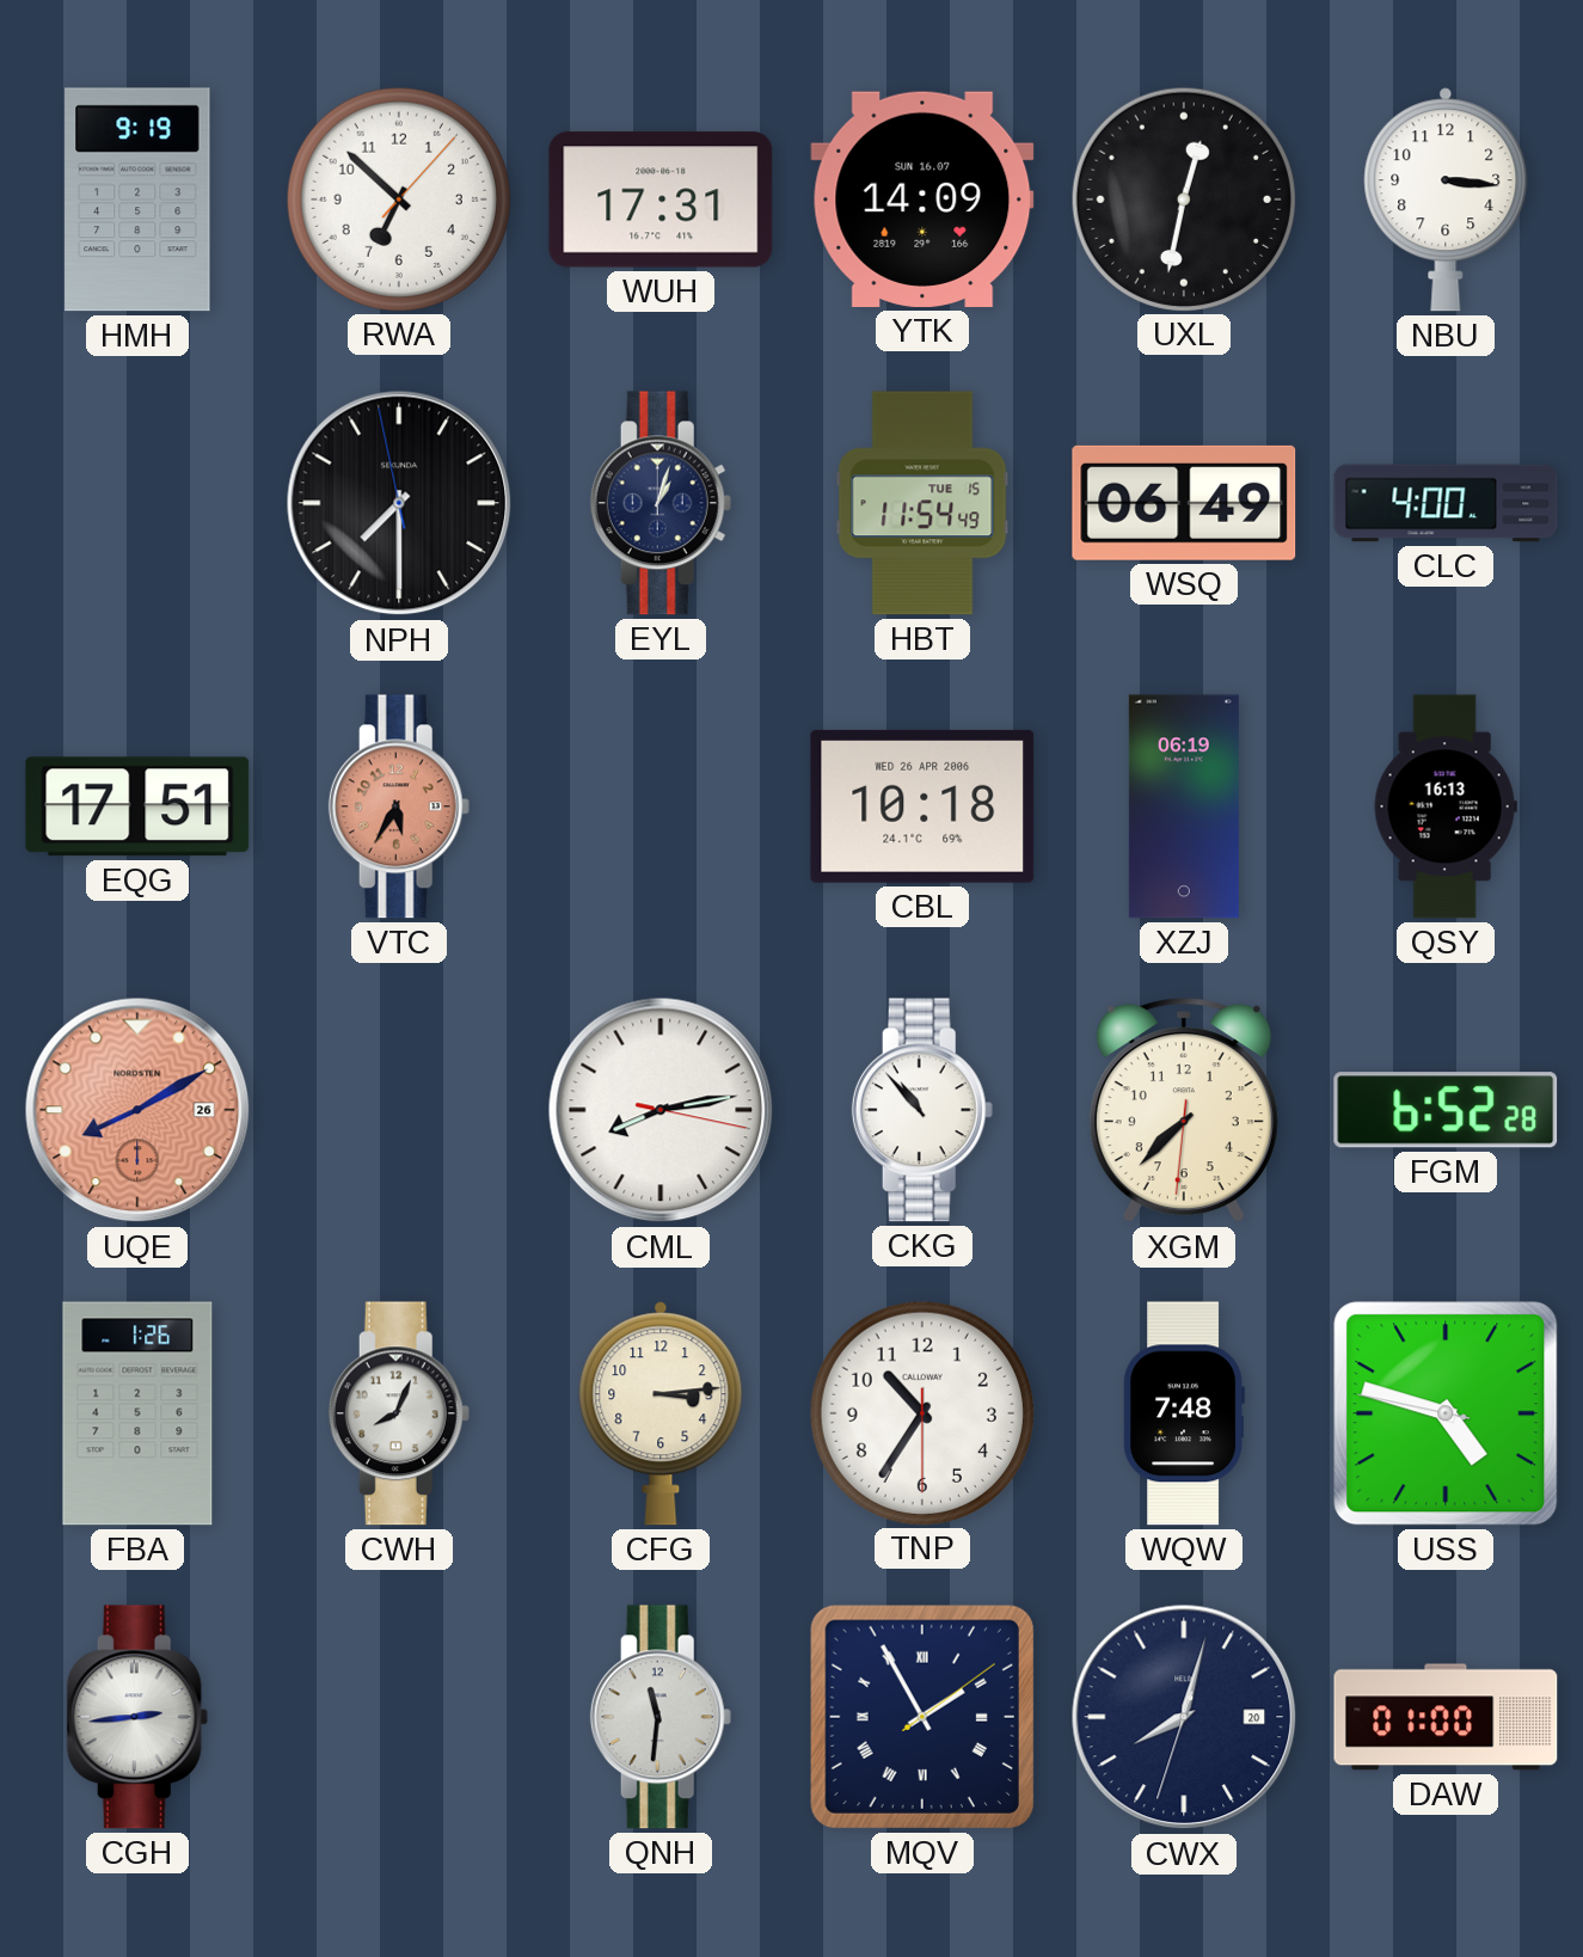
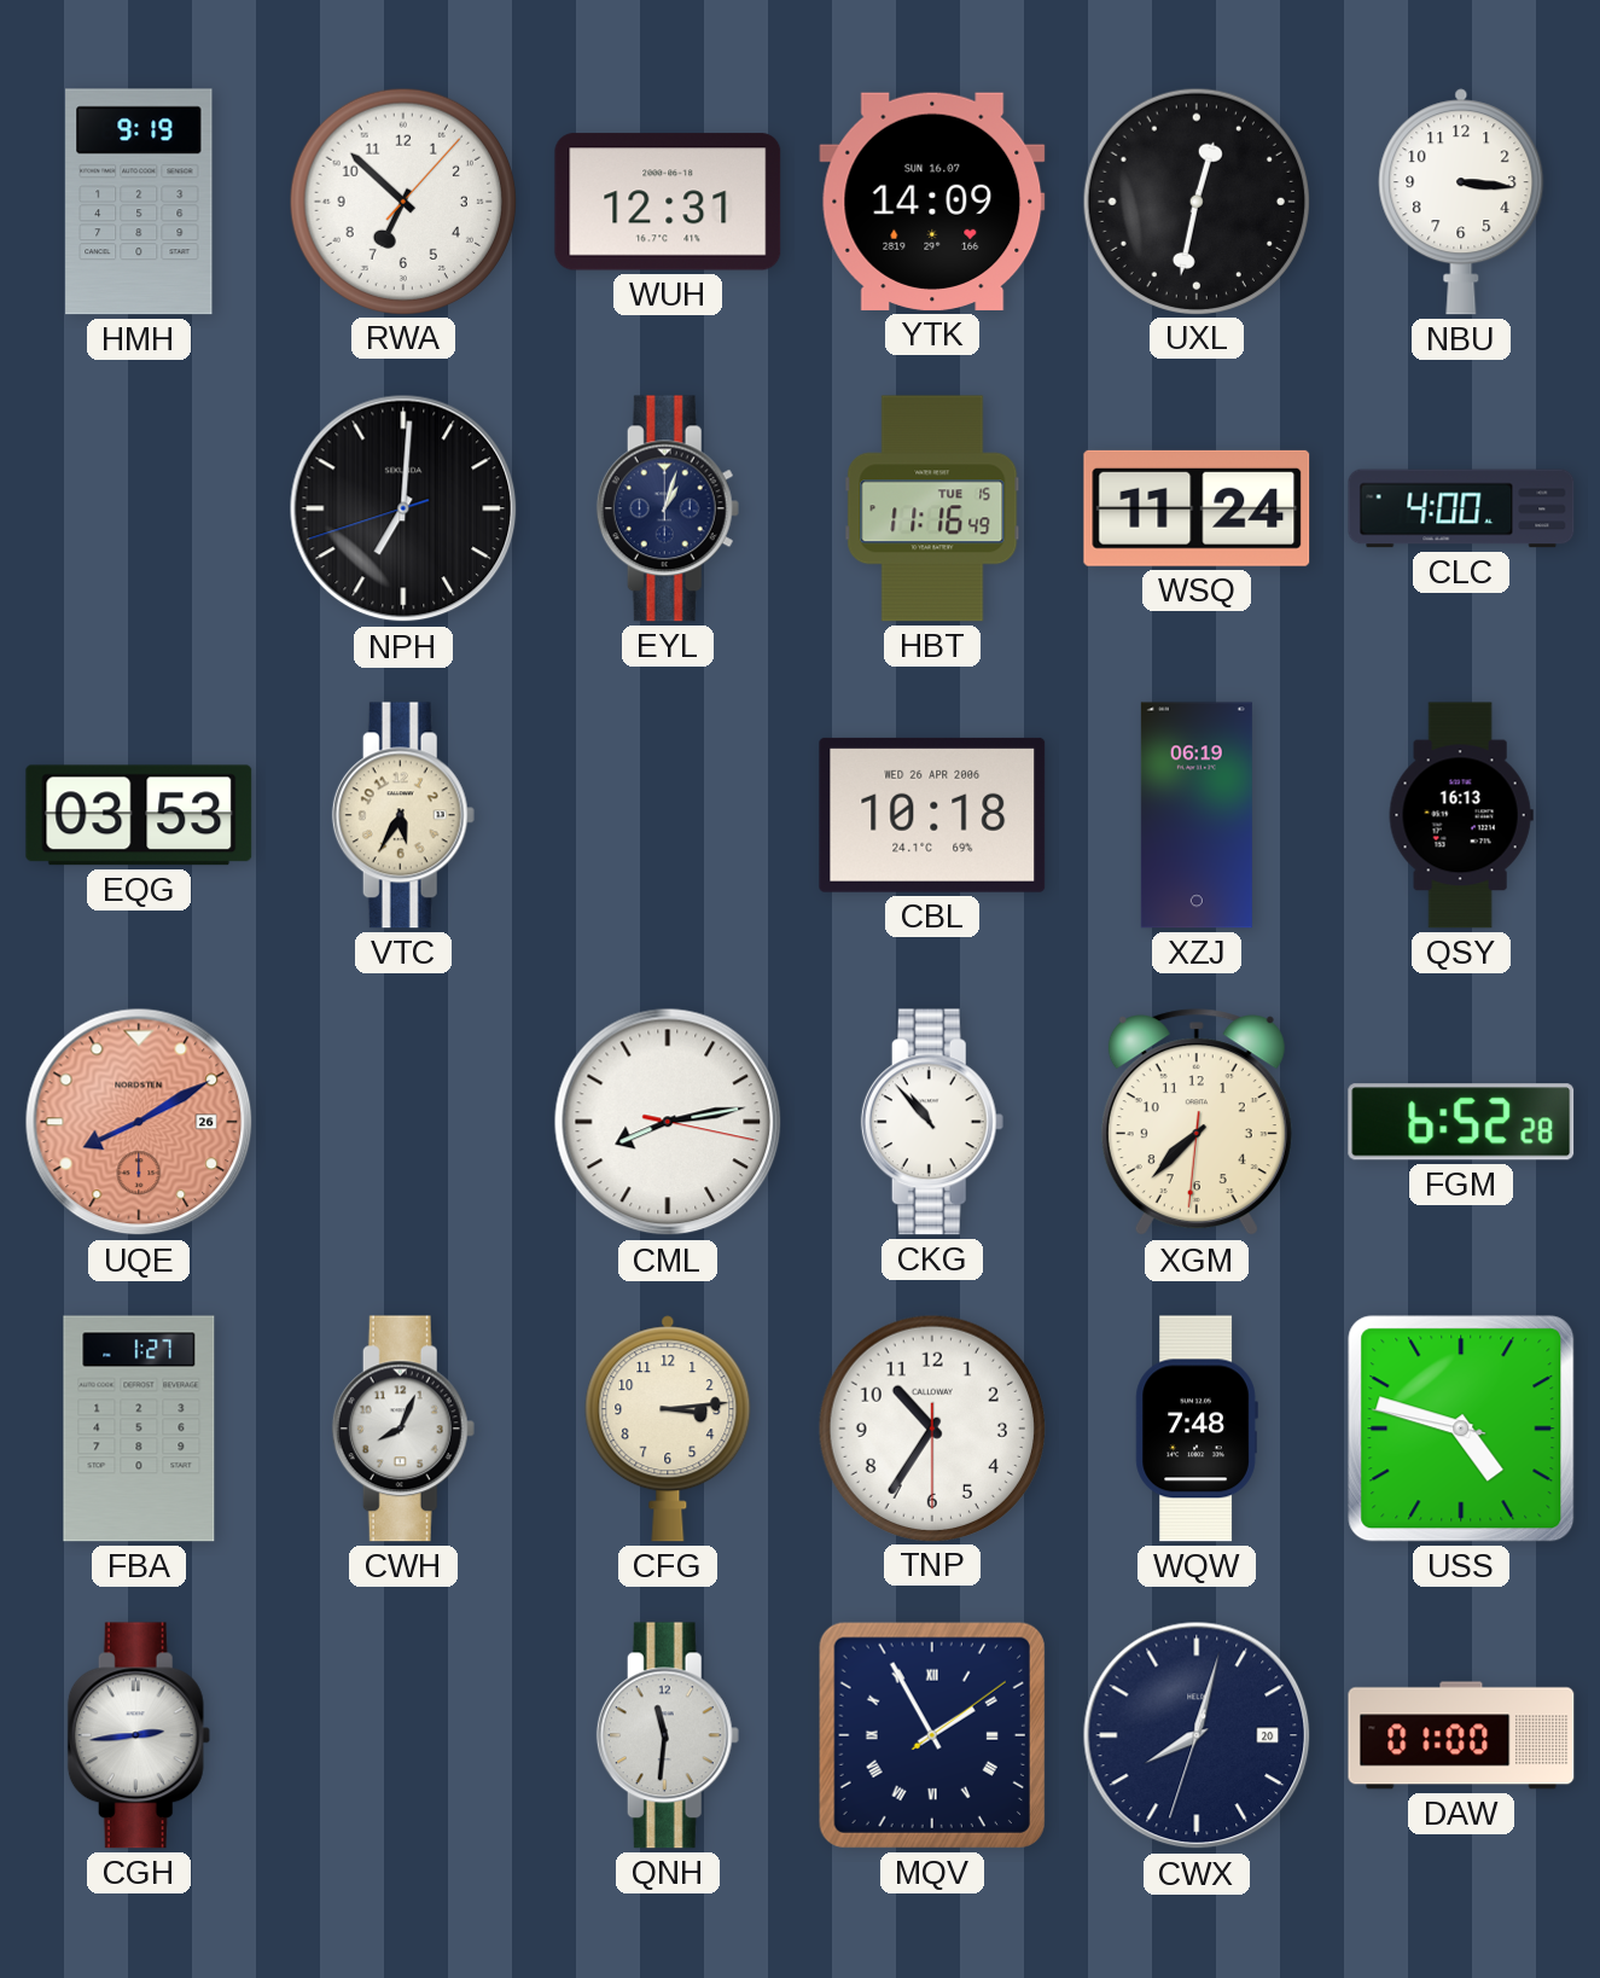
WUH: 17:31 -> 12:31
NPH: 7:29 -> 7:00
HBT: 11:54 -> 11:16
WSQ: 06:49 -> 11:24
EQG: 17:51 -> 03:53
VTC dial: salmon -> cream
FBA: 1:26 -> 1:27
